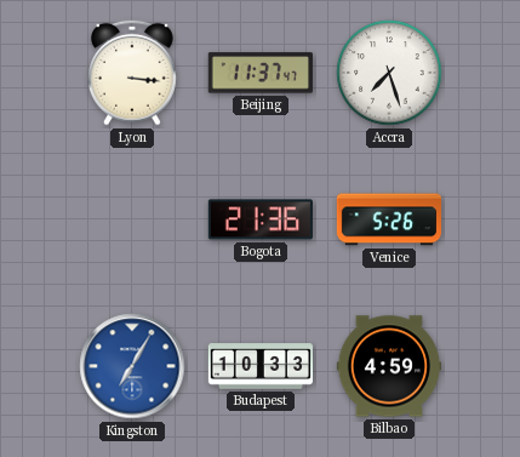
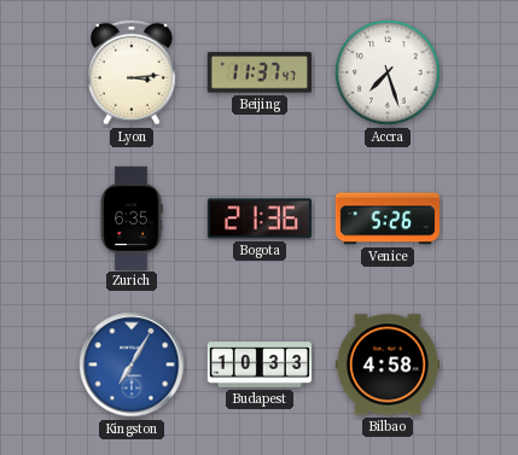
Lyon: 3:16 -> 3:14
Zurich: none -> 6:35
Bilbao: 4:59 -> 4:58
